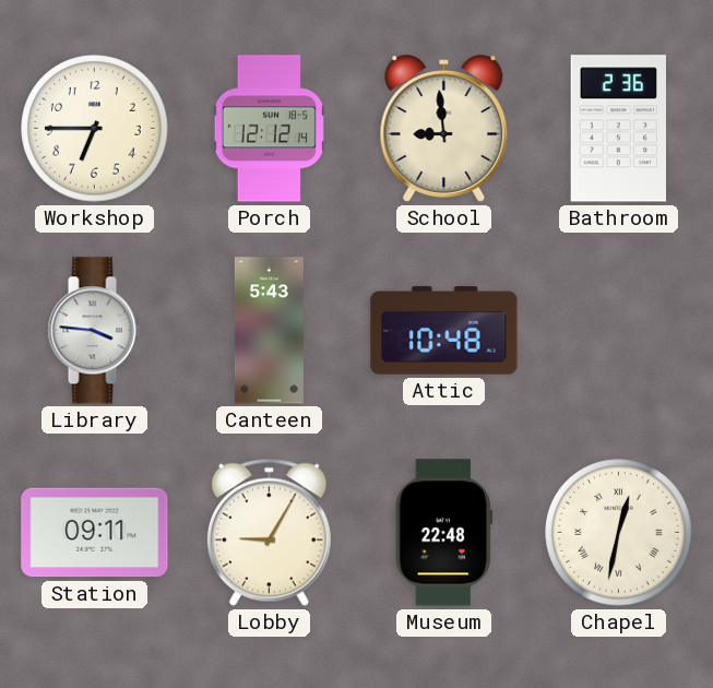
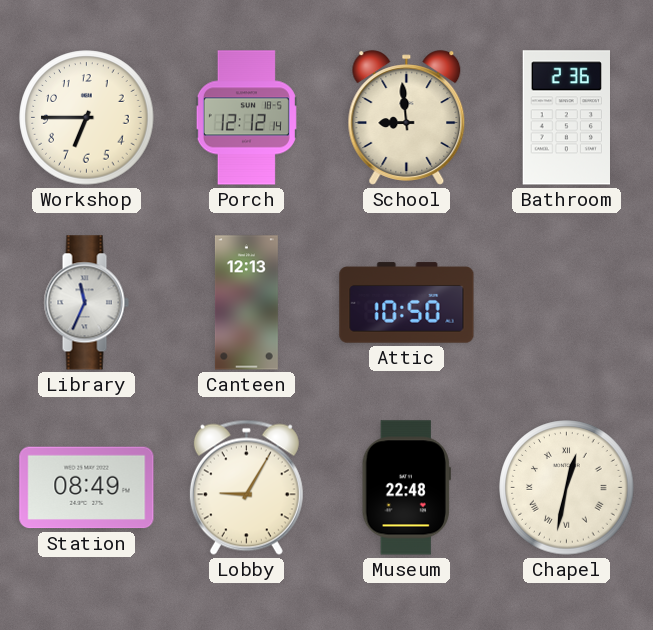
Library: 3:46 -> 11:34
Canteen: 5:43 -> 12:13
Attic: 10:48 -> 10:50
Station: 09:11 -> 08:49
